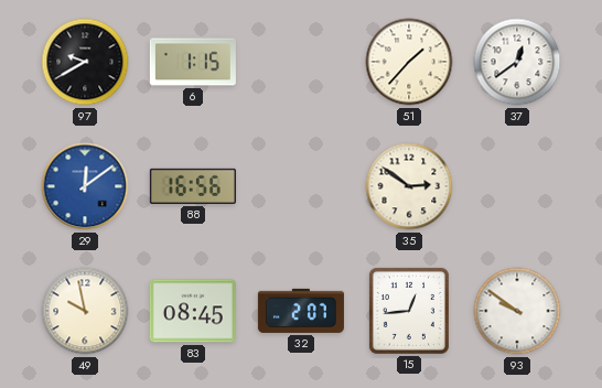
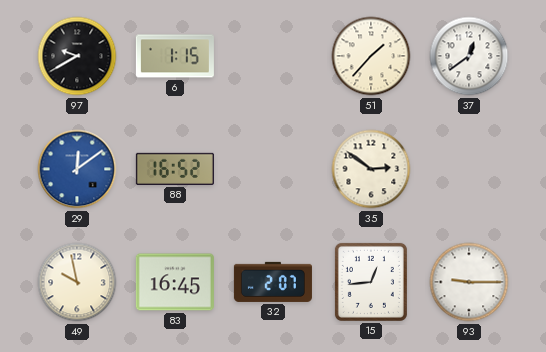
88: 16:56 -> 16:52
83: 08:45 -> 16:45
93: 9:51 -> 9:15
